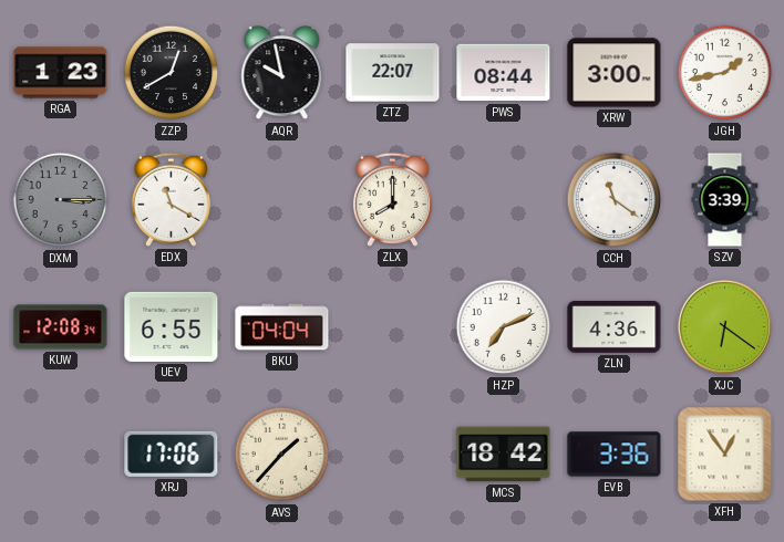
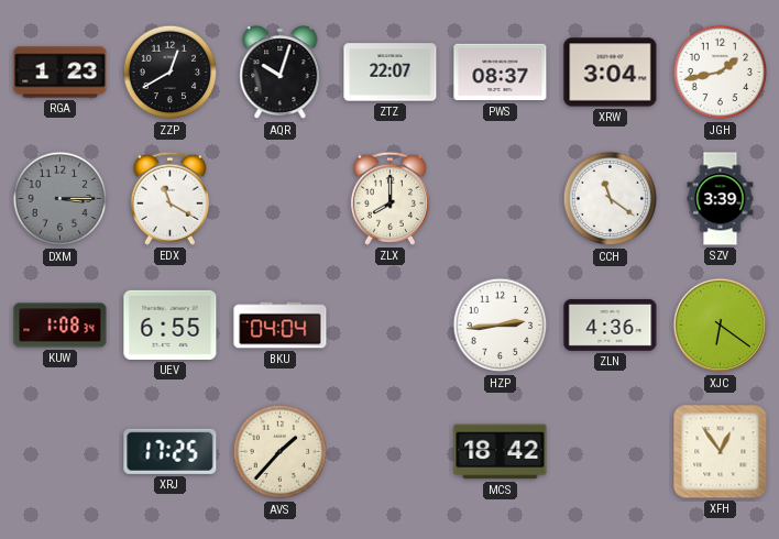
AQR: 9:58 -> 10:03
PWS: 08:44 -> 08:37
XRW: 3:00 -> 3:04
KUW: 12:08 -> 1:08
HZP: 7:11 -> 2:44
XRJ: 17:06 -> 17:25
EVB: 3:36 -> none
